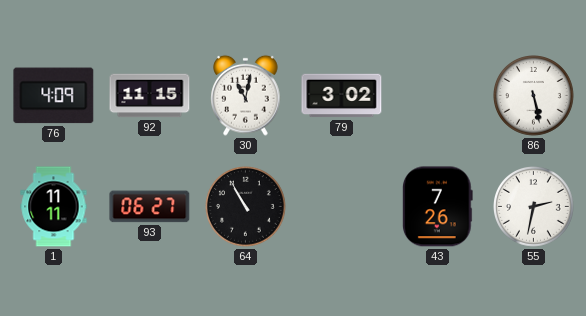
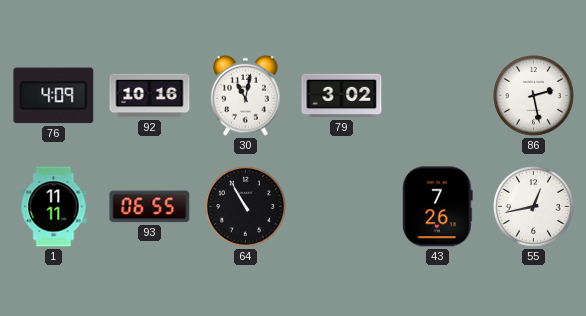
92: 11:15 -> 10:16
86: 5:28 -> 2:28
93: 06:27 -> 06:55
55: 2:32 -> 12:43
